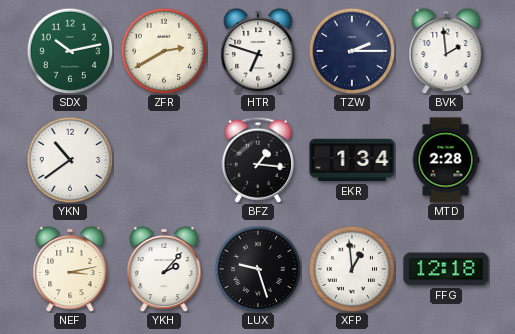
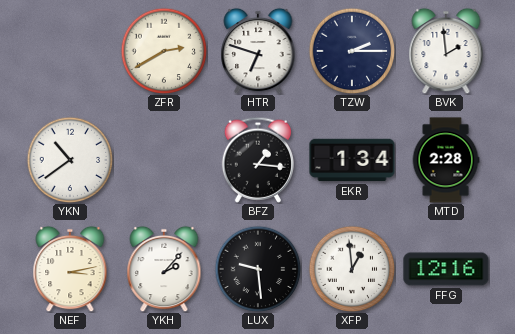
SDX: 10:13 -> none
LUX: 9:27 -> 9:29
FFG: 12:18 -> 12:16
